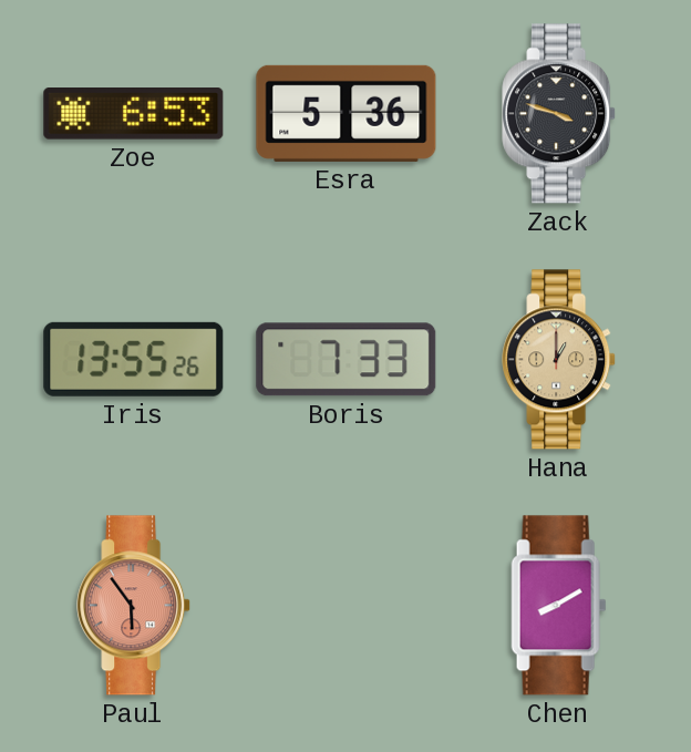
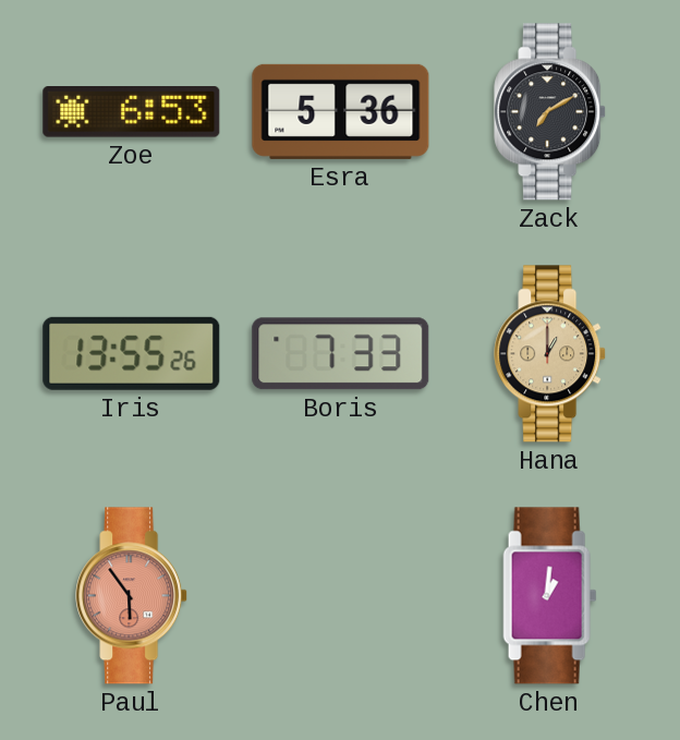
Zack: 3:48 -> 7:10
Chen: 8:10 -> 1:01
